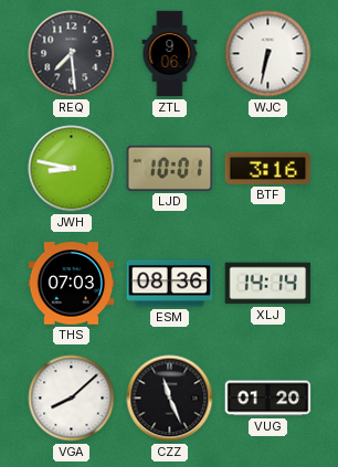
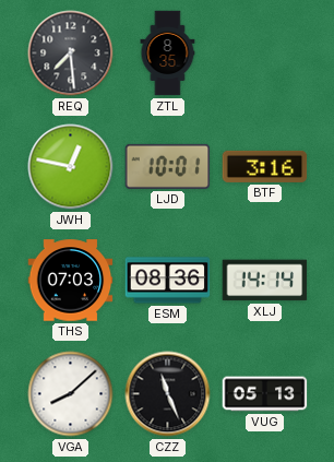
ZTL: 9:06 -> 8:35
WJC: 6:32 -> none
JWH: 8:47 -> 12:47
VUG: 01:20 -> 05:13
